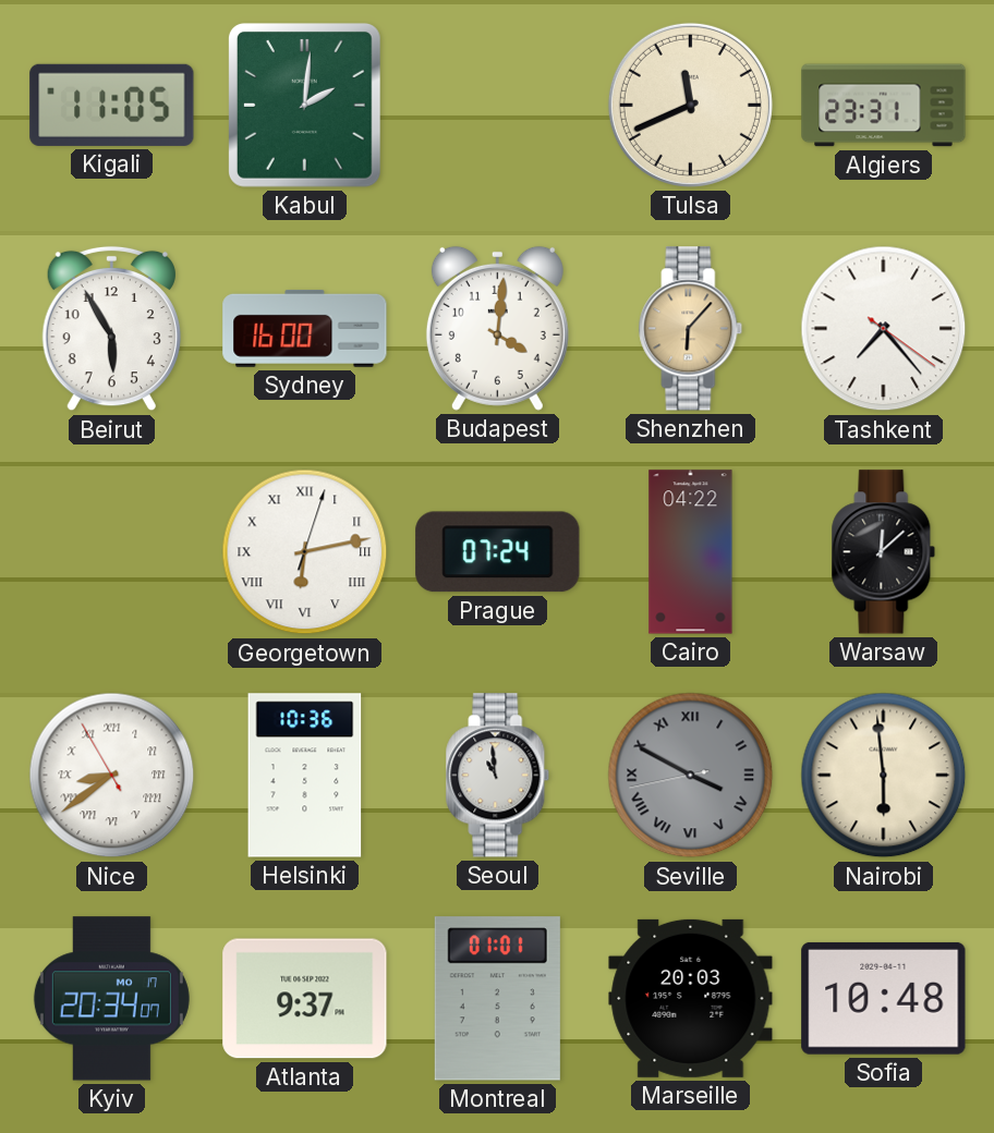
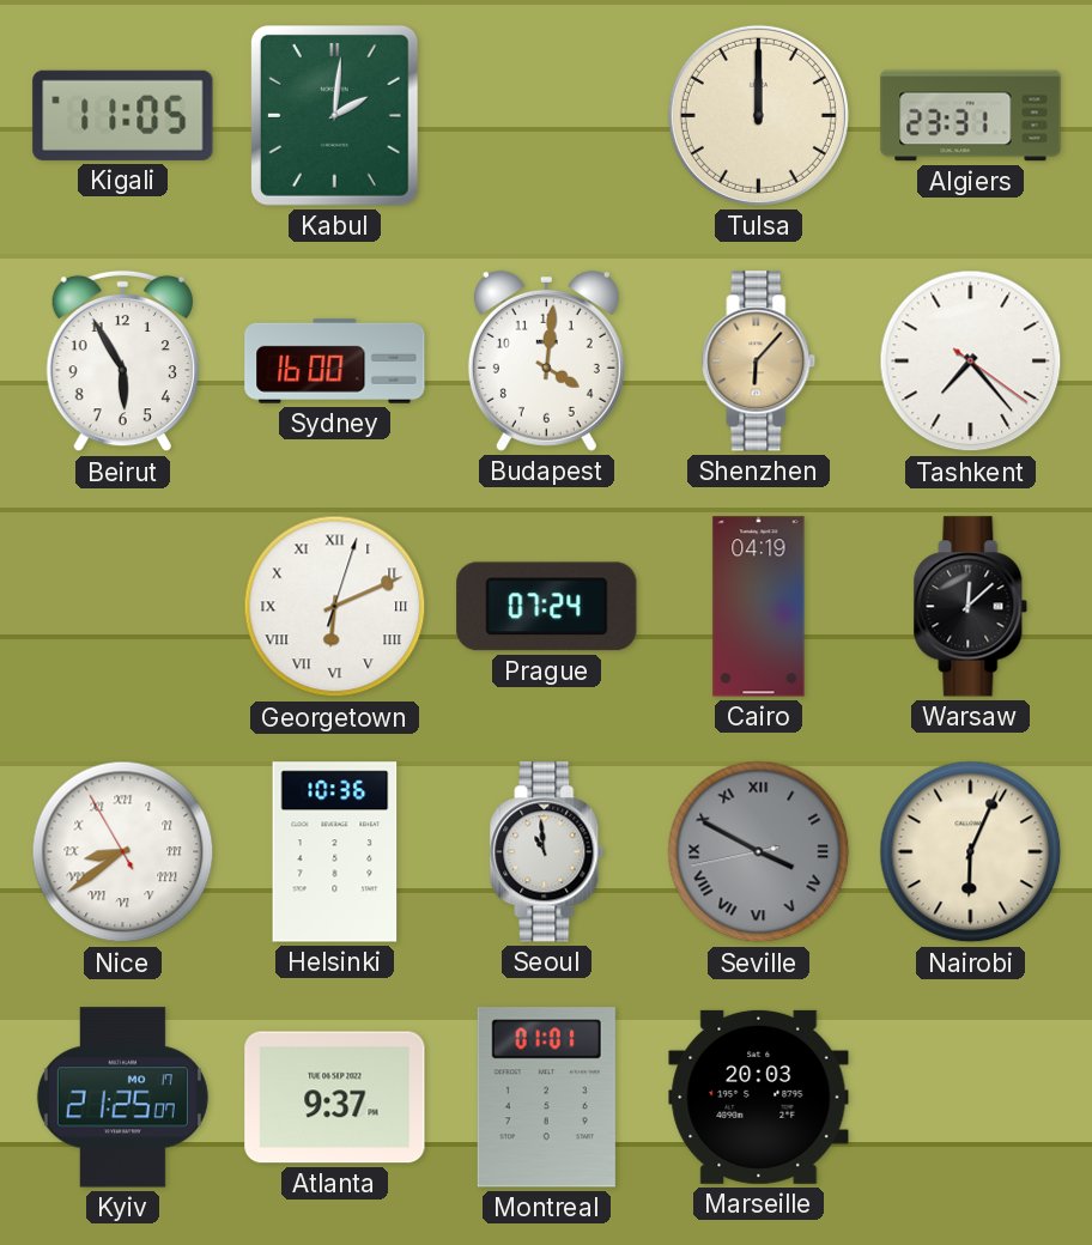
Tulsa: 11:41 -> 12:00
Georgetown: 6:13 -> 6:11
Cairo: 04:22 -> 04:19
Nairobi: 5:59 -> 6:04
Kyiv: 20:34 -> 21:25
Sofia: 10:48 -> none
